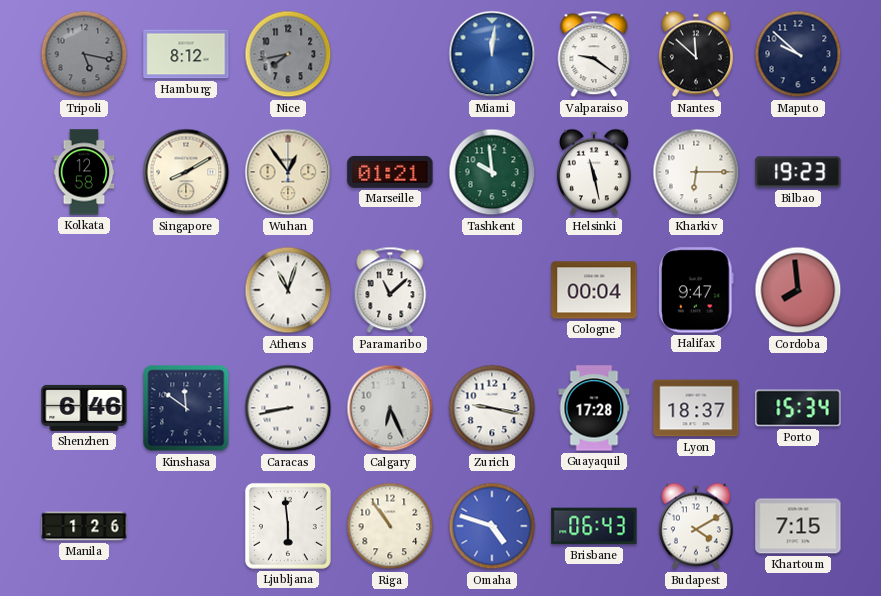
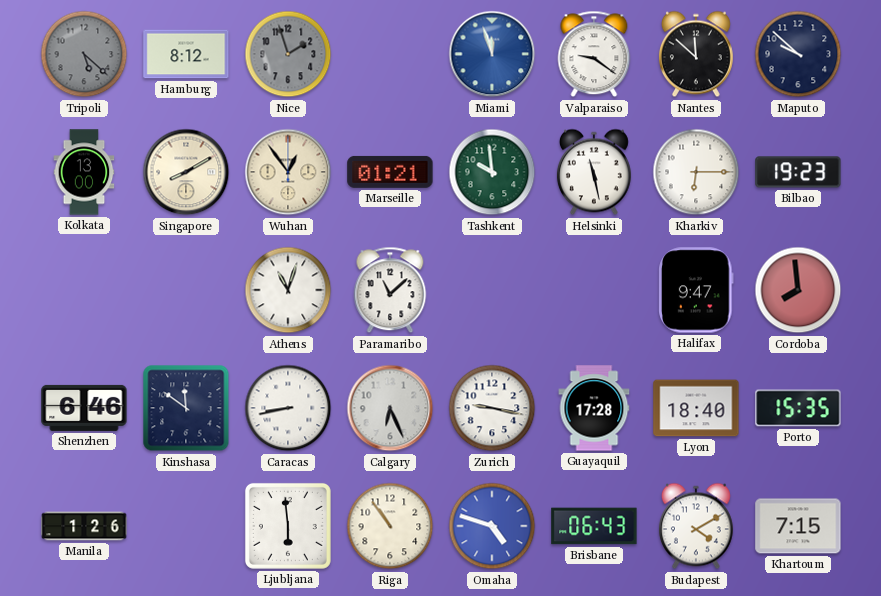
Tripoli: 5:17 -> 5:22
Nice: 7:43 -> 1:57
Miami: 12:01 -> 11:57
Kolkata: 12:58 -> 13:00
Cologne: 00:04 -> none
Lyon: 18:37 -> 18:40
Porto: 15:34 -> 15:35
